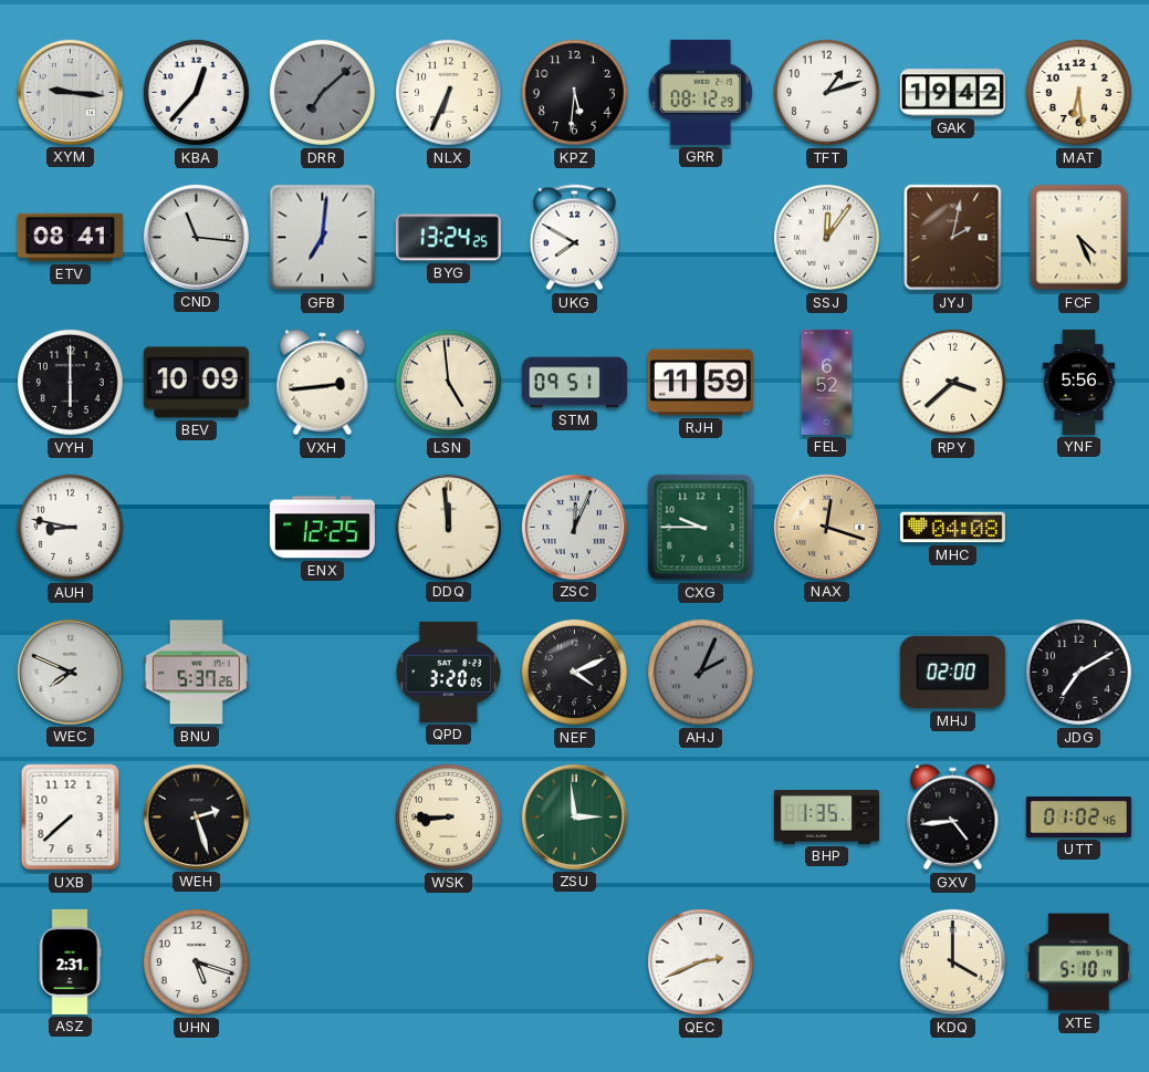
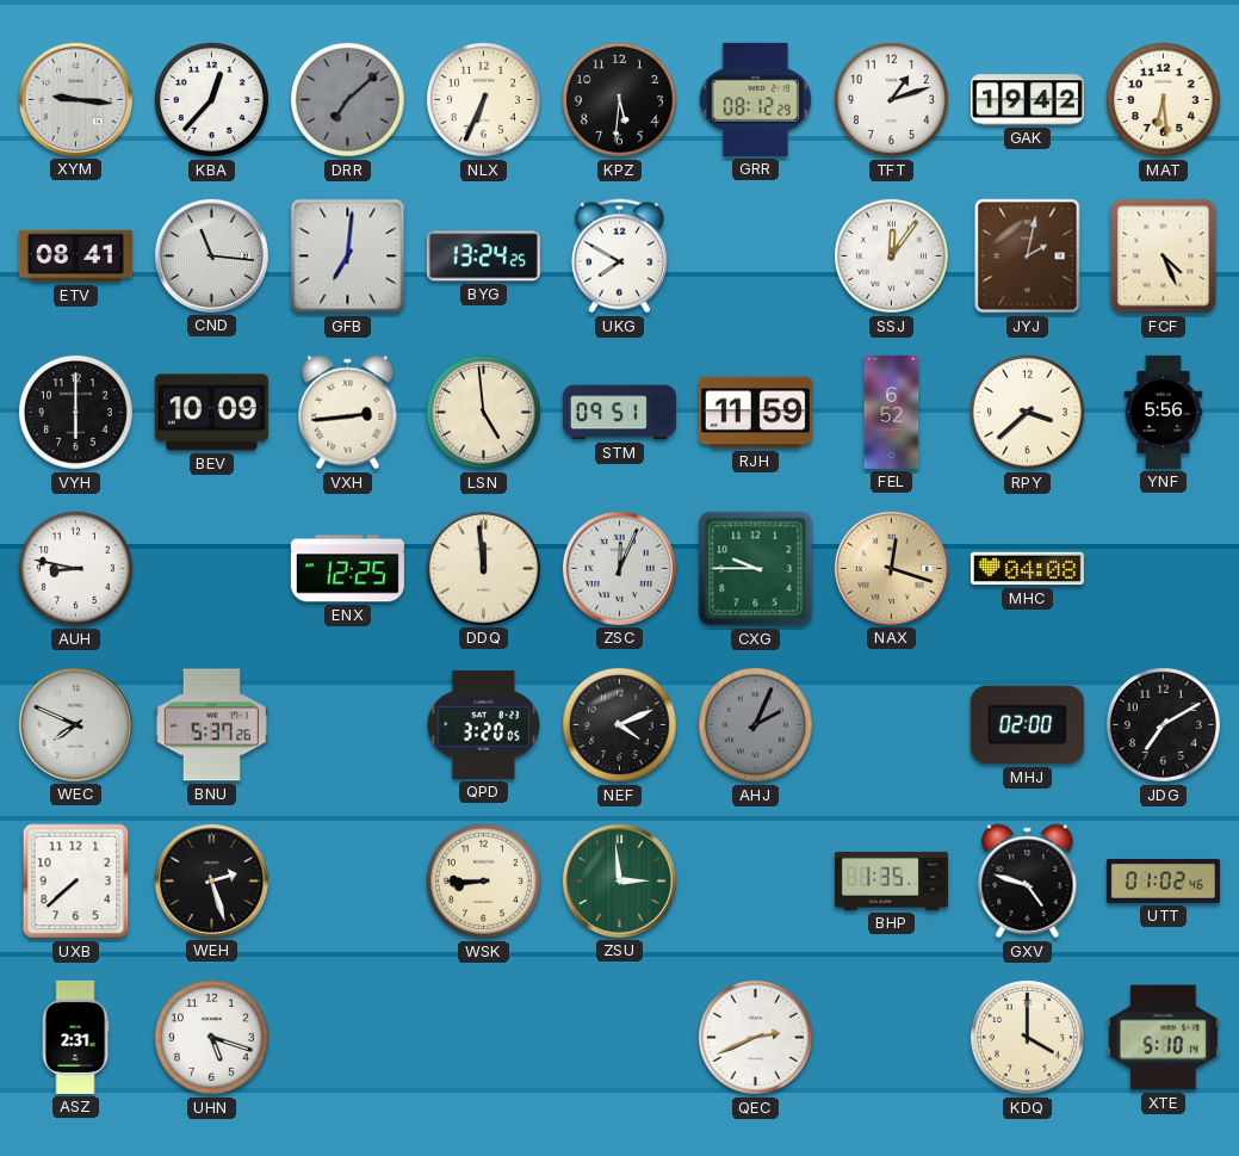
GXV: 4:44 -> 4:48
